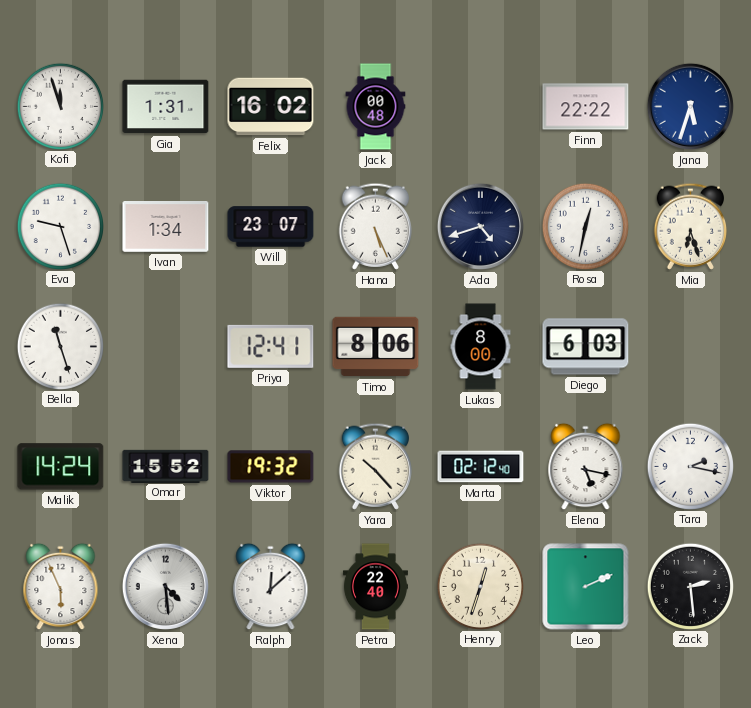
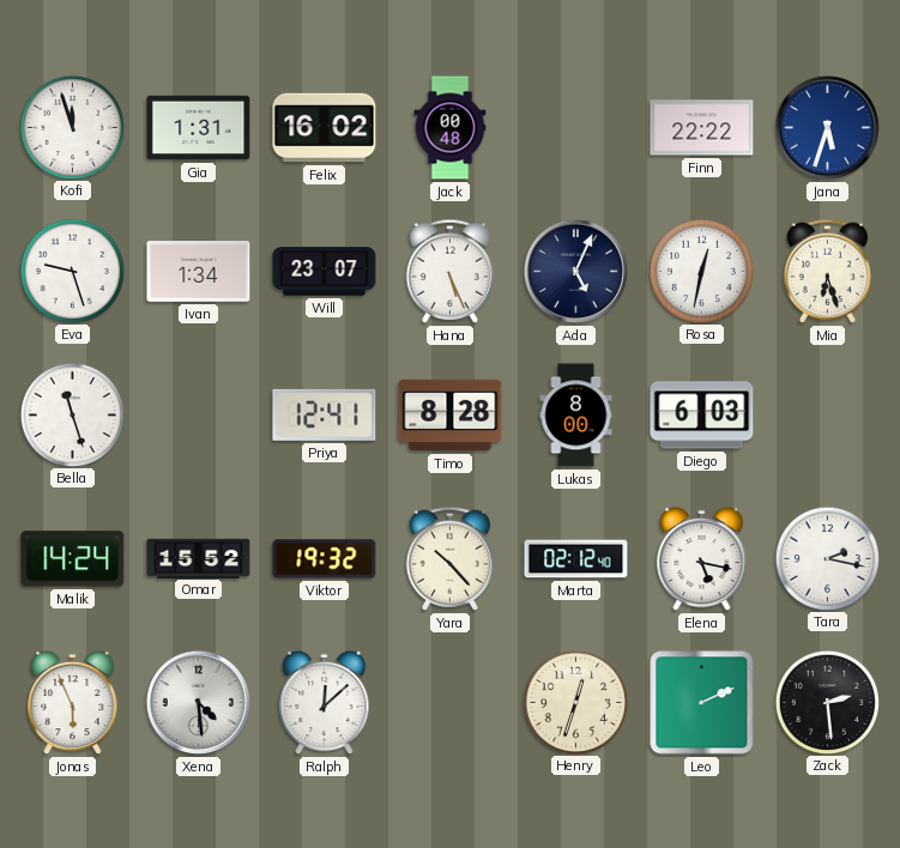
Ada: 4:42 -> 5:04
Timo: 8:06 -> 8:28
Petra: 22:40 -> none
